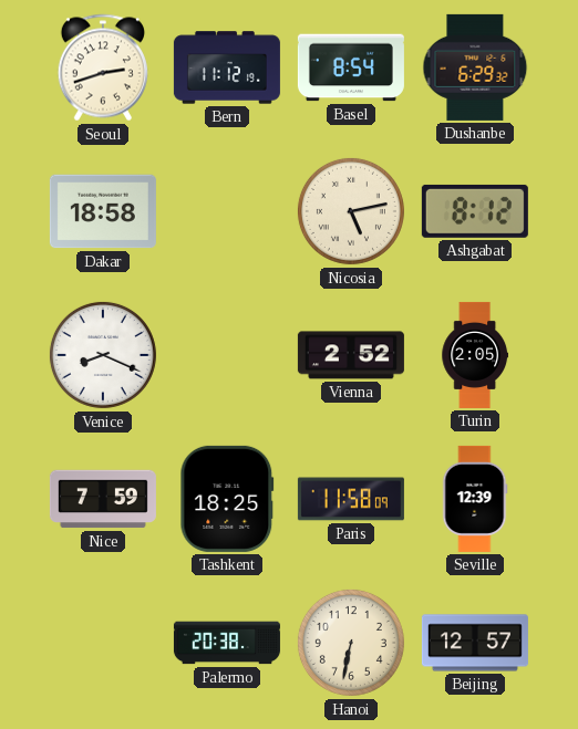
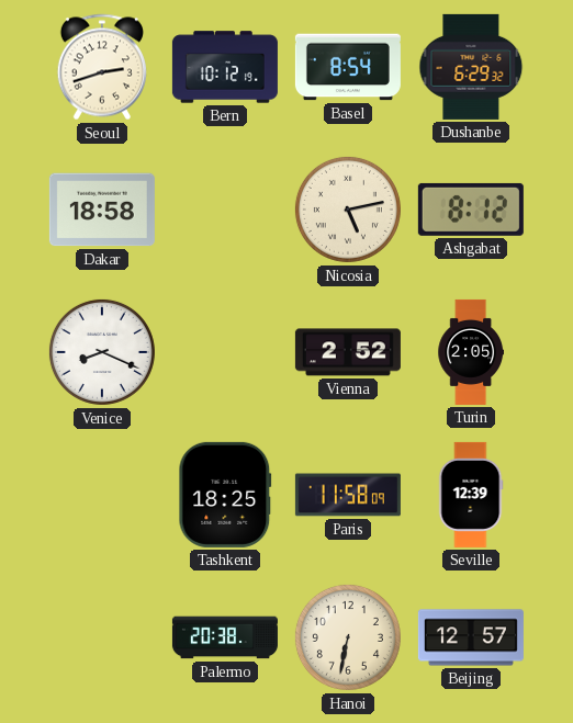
Bern: 11:12 -> 10:12
Nice: 7:59 -> none
